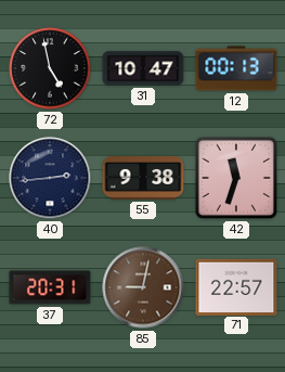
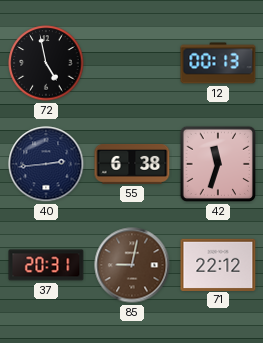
31: 10:47 -> none
55: 9:38 -> 6:38
71: 22:57 -> 22:12
